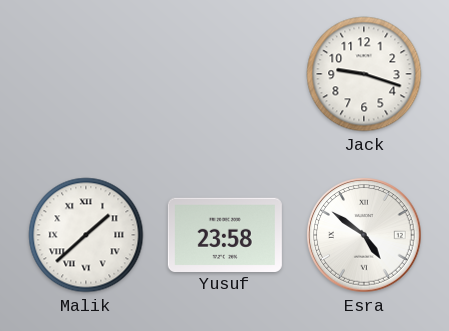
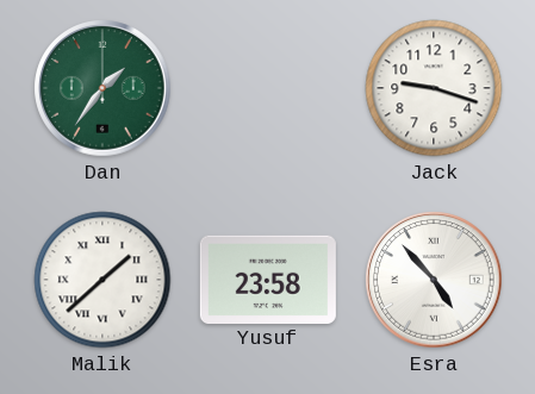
Dan: none -> 1:36
Esra: 4:51 -> 4:53
